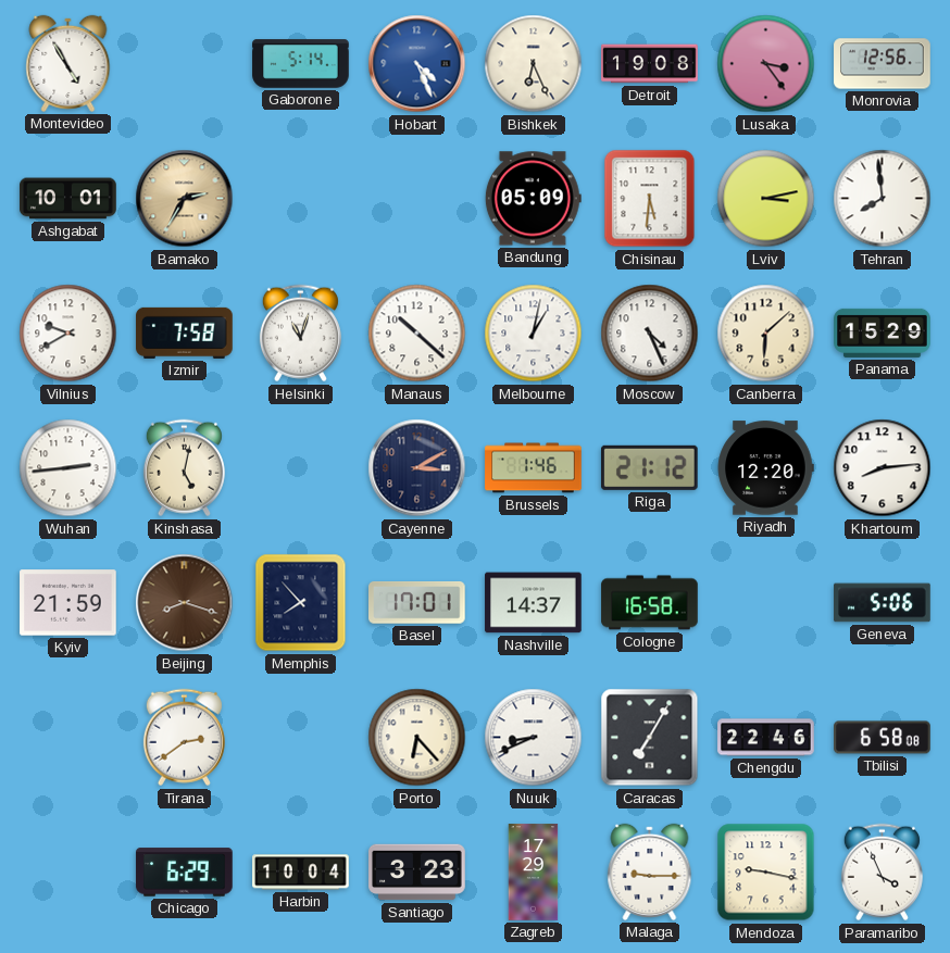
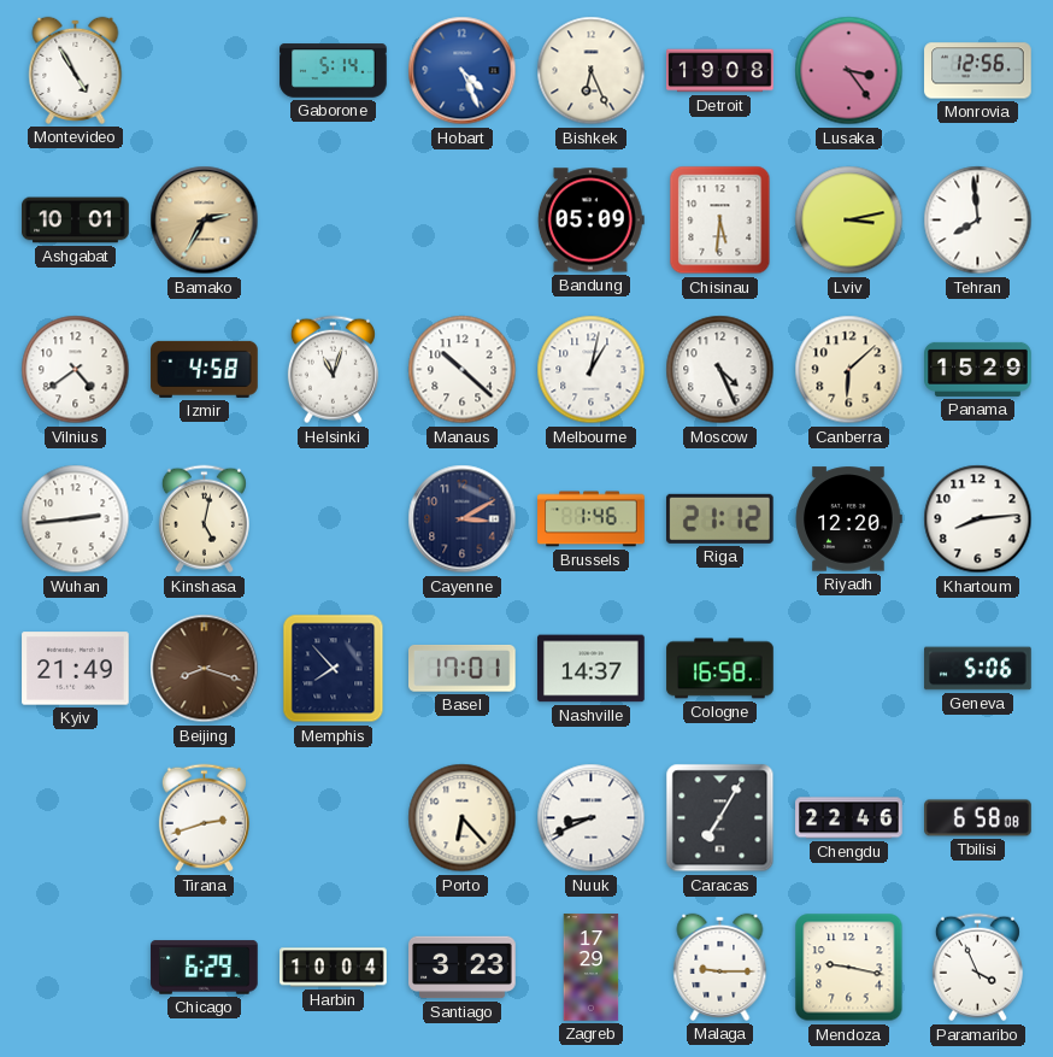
Vilnius: 9:40 -> 4:39
Izmir: 7:58 -> 4:58
Kyiv: 21:59 -> 21:49
Tirana: 2:39 -> 2:42
